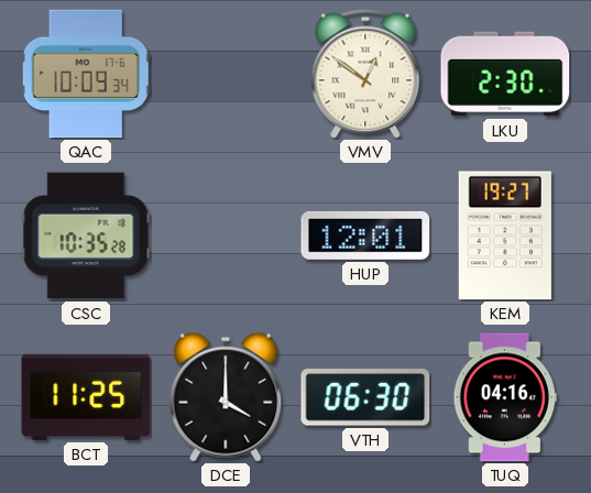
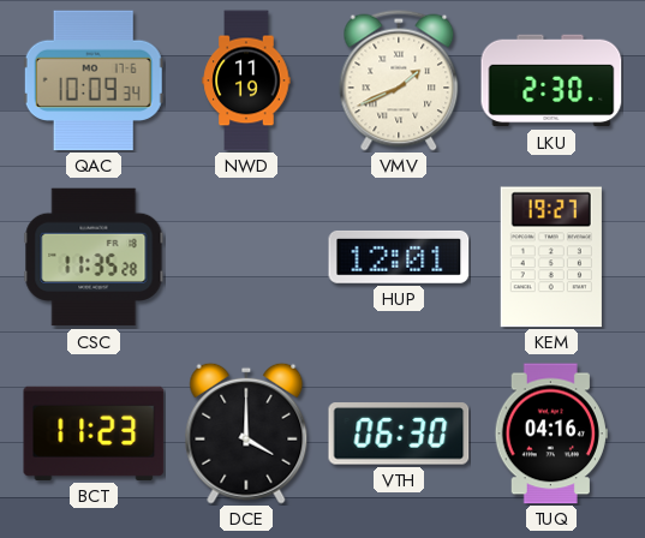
NWD: none -> 11:19
VMV: 12:51 -> 1:41
CSC: 10:35 -> 11:35
BCT: 11:25 -> 11:23
